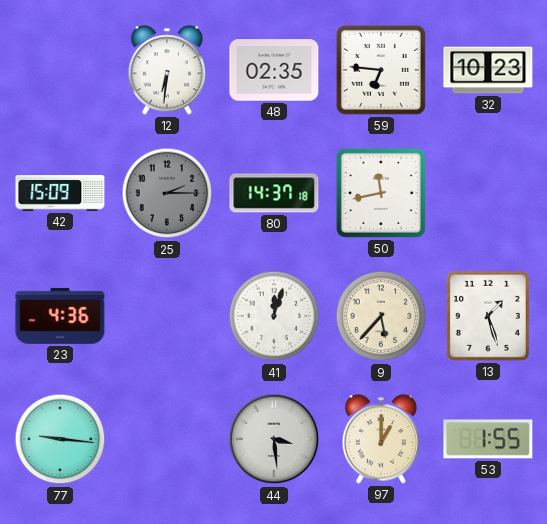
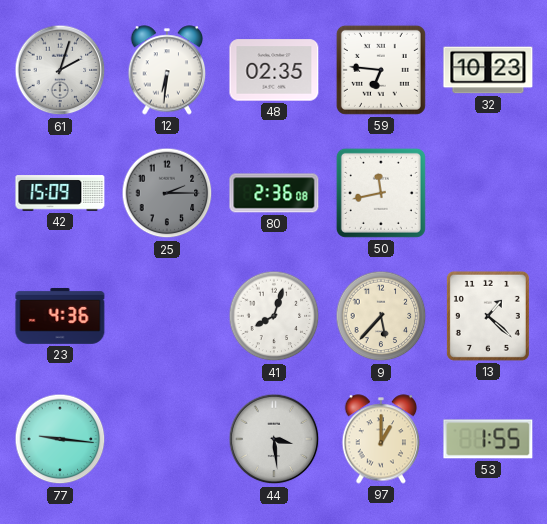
61: none -> 2:03
80: 14:37 -> 2:36
41: 12:03 -> 8:03
13: 1:27 -> 1:22
